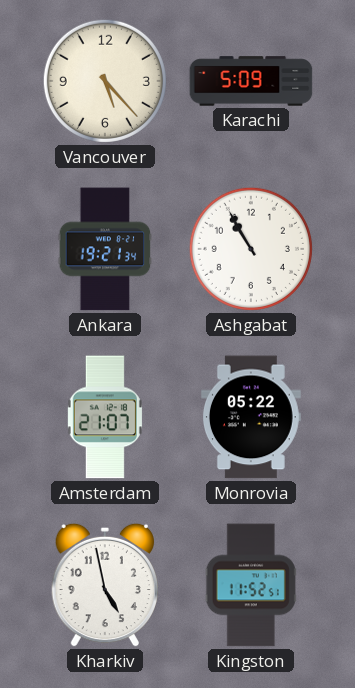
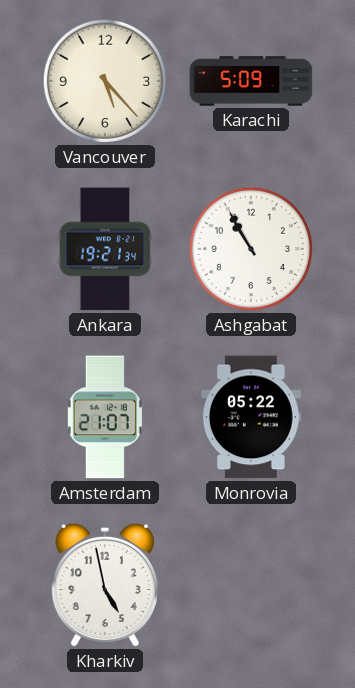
Kingston: 11:52 -> none
